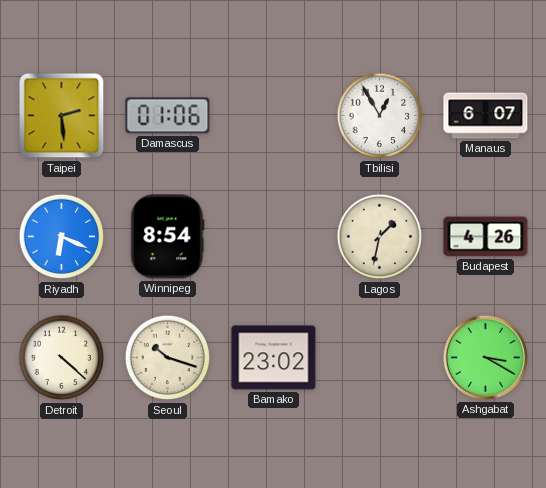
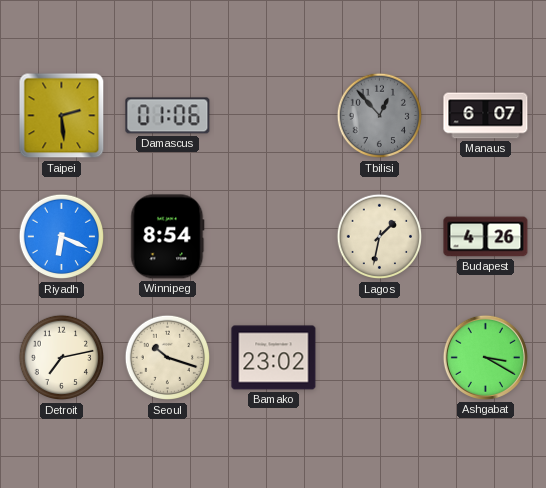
Tbilisi: 12:55 -> 12:53
Tbilisi dial: white -> grey
Detroit: 4:22 -> 7:13
